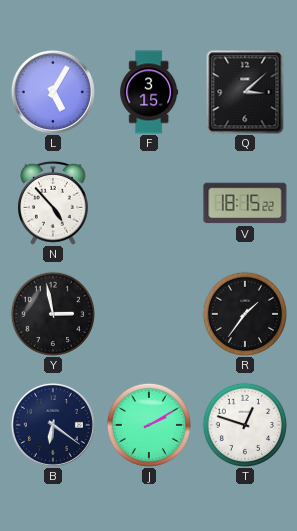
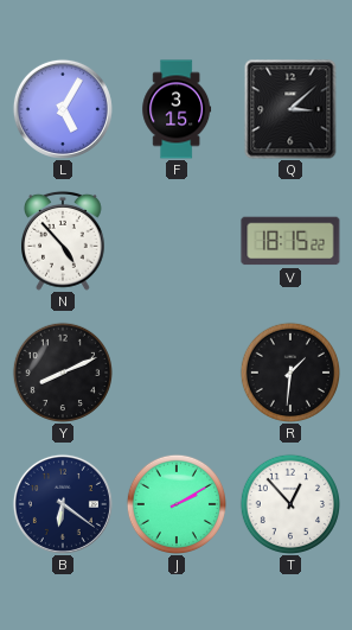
Y: 2:58 -> 8:11
R: 1:36 -> 1:31
T: 12:48 -> 12:53
